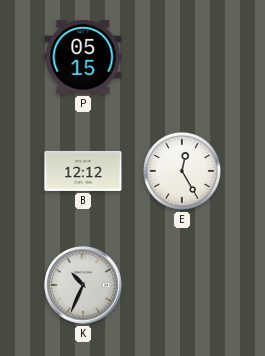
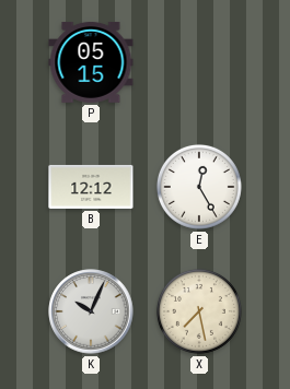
K: 10:34 -> 10:04
X: none -> 7:28
